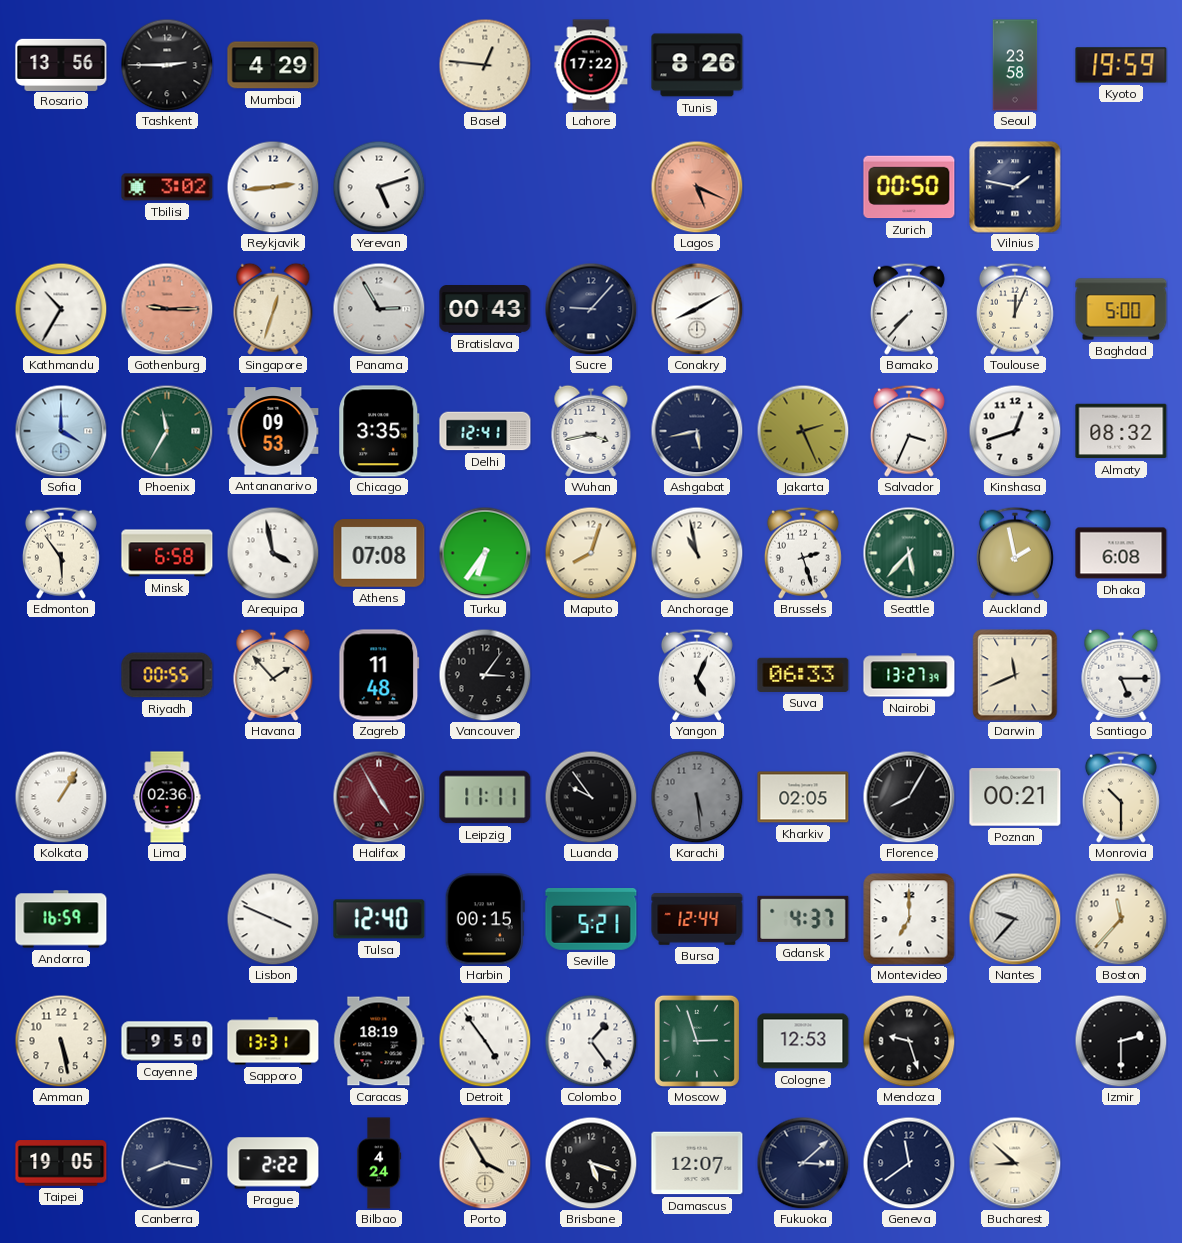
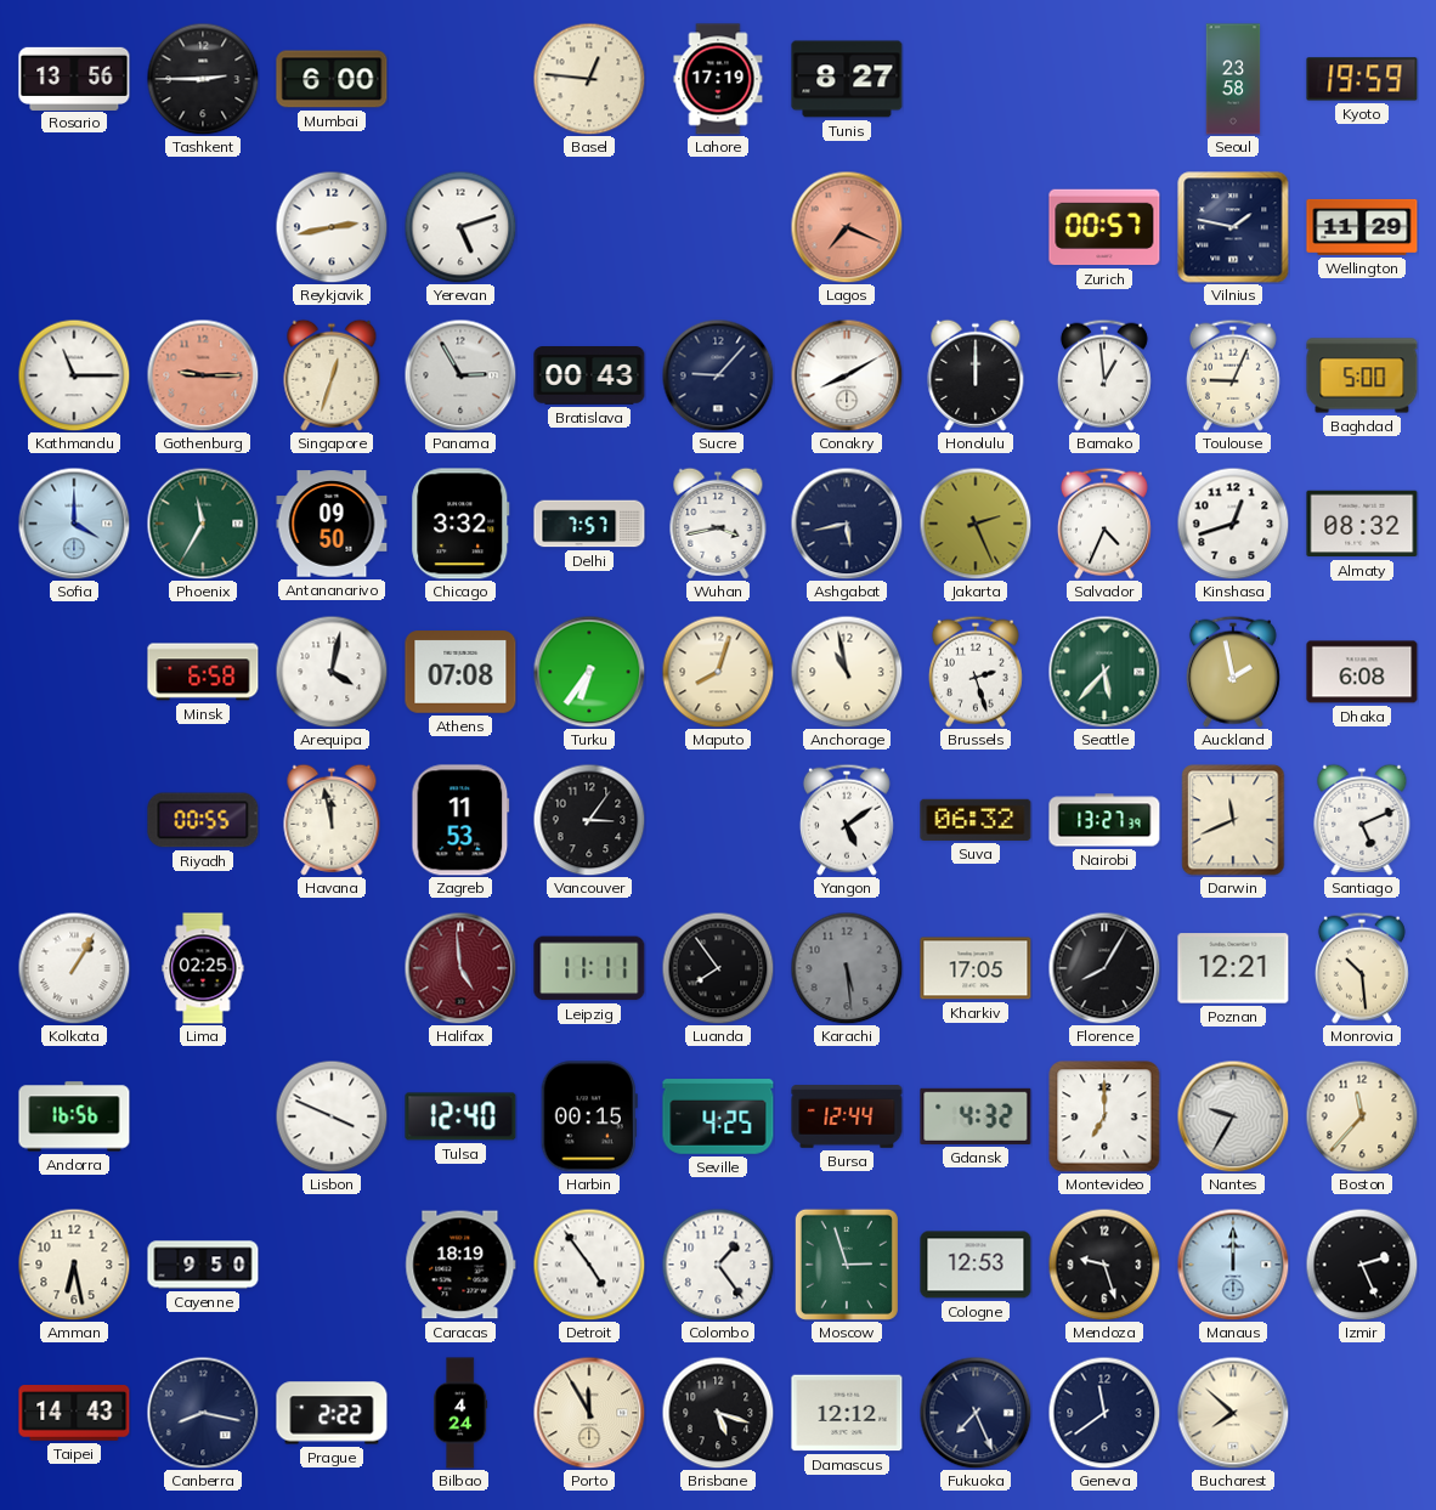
Mumbai: 4:29 -> 6:00
Lahore: 17:22 -> 17:19
Tunis: 8:26 -> 8:27
Tbilisi: 3:02 -> none
Reykjavik: 2:44 -> 2:43
Lagos: 5:19 -> 7:19
Zurich: 00:50 -> 00:57
Wellington: none -> 11:29
Kathmandu: 10:35 -> 11:15
Honolulu: none -> 12:00
Bamako: 7:37 -> 12:59
Toulouse: 12:04 -> 9:04
Antananarivo: 09:53 -> 09:50
Chicago: 3:35 -> 3:32
Delhi: 12:41 -> 7:57
Salvador: 3:34 -> 4:34
Edmonton: 5:54 -> none
Arequipa: 3:58 -> 4:02
Havana: 1:53 -> 11:58
Zagreb: 11:48 -> 11:53
Yangon: 5:04 -> 5:09
Suva: 06:33 -> 06:32
Santiago: 5:15 -> 5:11
Lima: 02:36 -> 02:25
Halifax: 4:55 -> 4:59
Luanda: 9:54 -> 7:54
Kharkiv: 02:05 -> 17:05
Poznan: 00:21 -> 12:21
Monrovia: 10:30 -> 10:29
Andorra: 16:59 -> 16:56
Seville: 5:21 -> 4:25
Gdansk: 4:37 -> 4:32
Nantes: 9:37 -> 9:35
Amman: 5:28 -> 6:28
Sapporo: 13:31 -> none
Manaus: none -> 12:00
Izmir: 2:30 -> 2:26
Taipei: 19:05 -> 14:43
Porto: 3:55 -> 11:55
Damascus: 12:07 -> 12:12
Fukuoka: 3:08 -> 7:26
Bucharest: 8:52 -> 7:52
